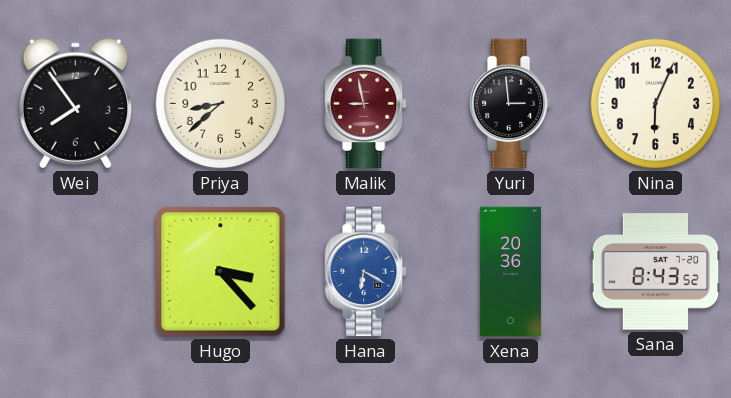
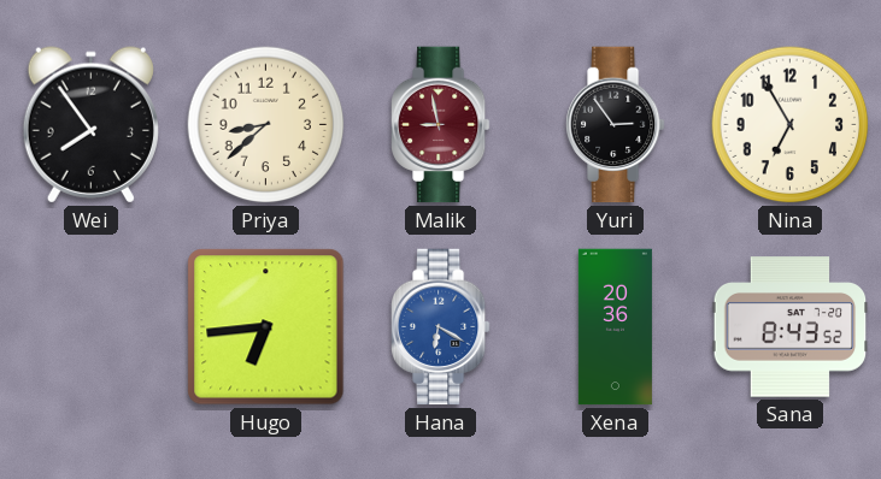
Yuri: 2:59 -> 2:54
Nina: 6:04 -> 6:55
Hugo: 3:23 -> 6:44
